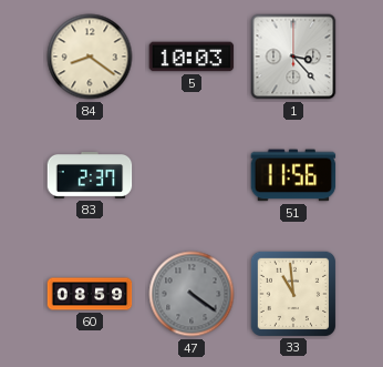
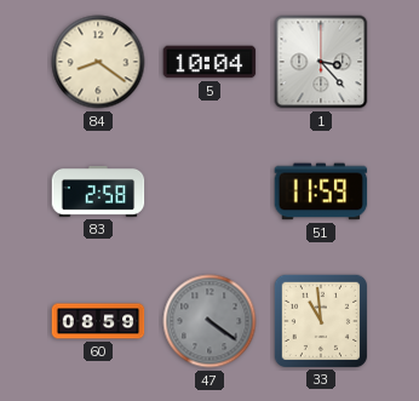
5: 10:03 -> 10:04
83: 2:37 -> 2:58
51: 11:56 -> 11:59
